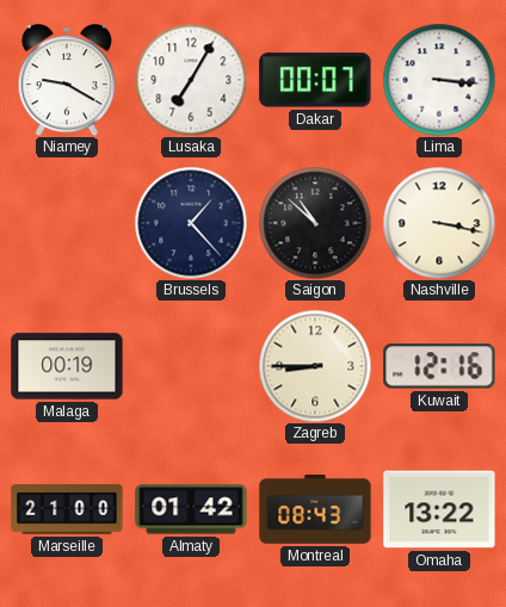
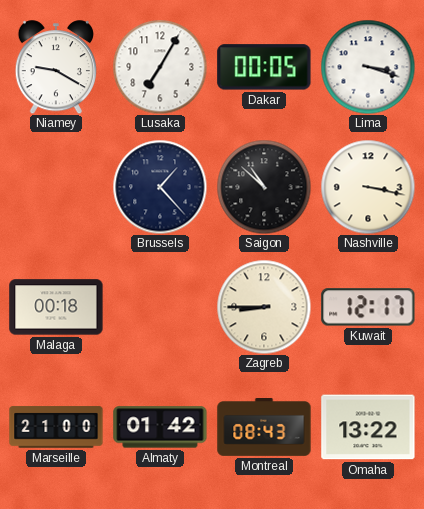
Dakar: 00:07 -> 00:05
Lima: 3:16 -> 3:18
Malaga: 00:19 -> 00:18
Kuwait: 12:16 -> 12:17
